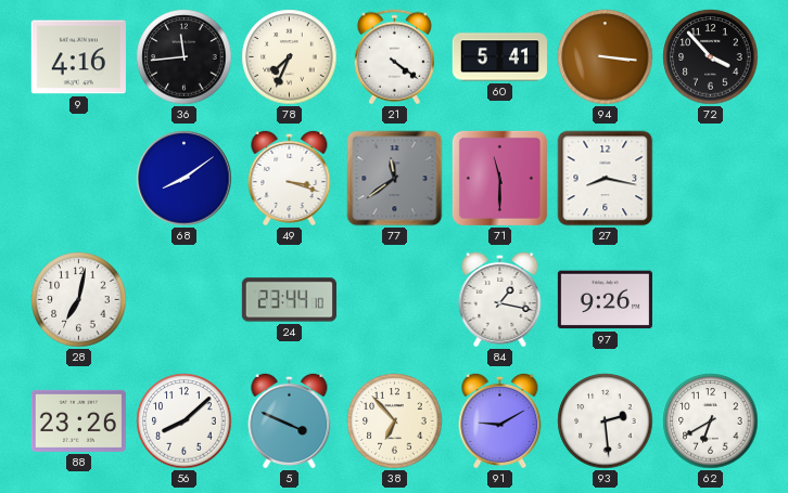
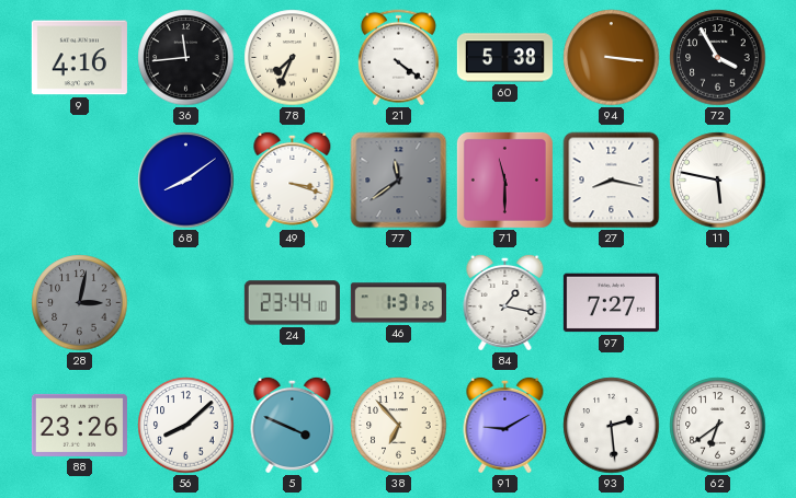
60: 5:41 -> 5:38
72: 3:53 -> 3:55
11: none -> 5:47
28: 7:02 -> 3:02
28 dial: white -> grey
46: none -> 1:31
97: 9:26 -> 7:27
62: 6:40 -> 6:39
